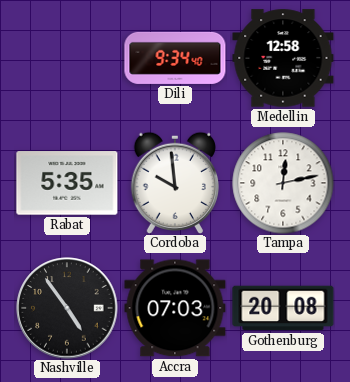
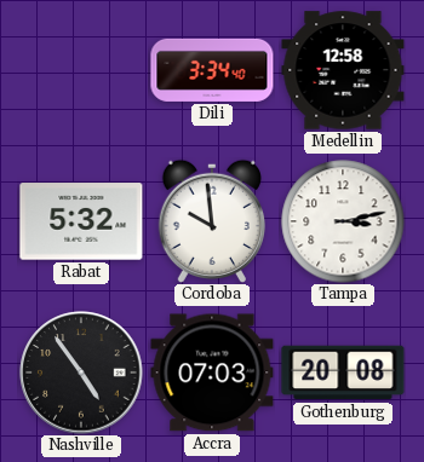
Dili: 9:34 -> 3:34
Rabat: 5:35 -> 5:32
Tampa: 12:13 -> 3:13
